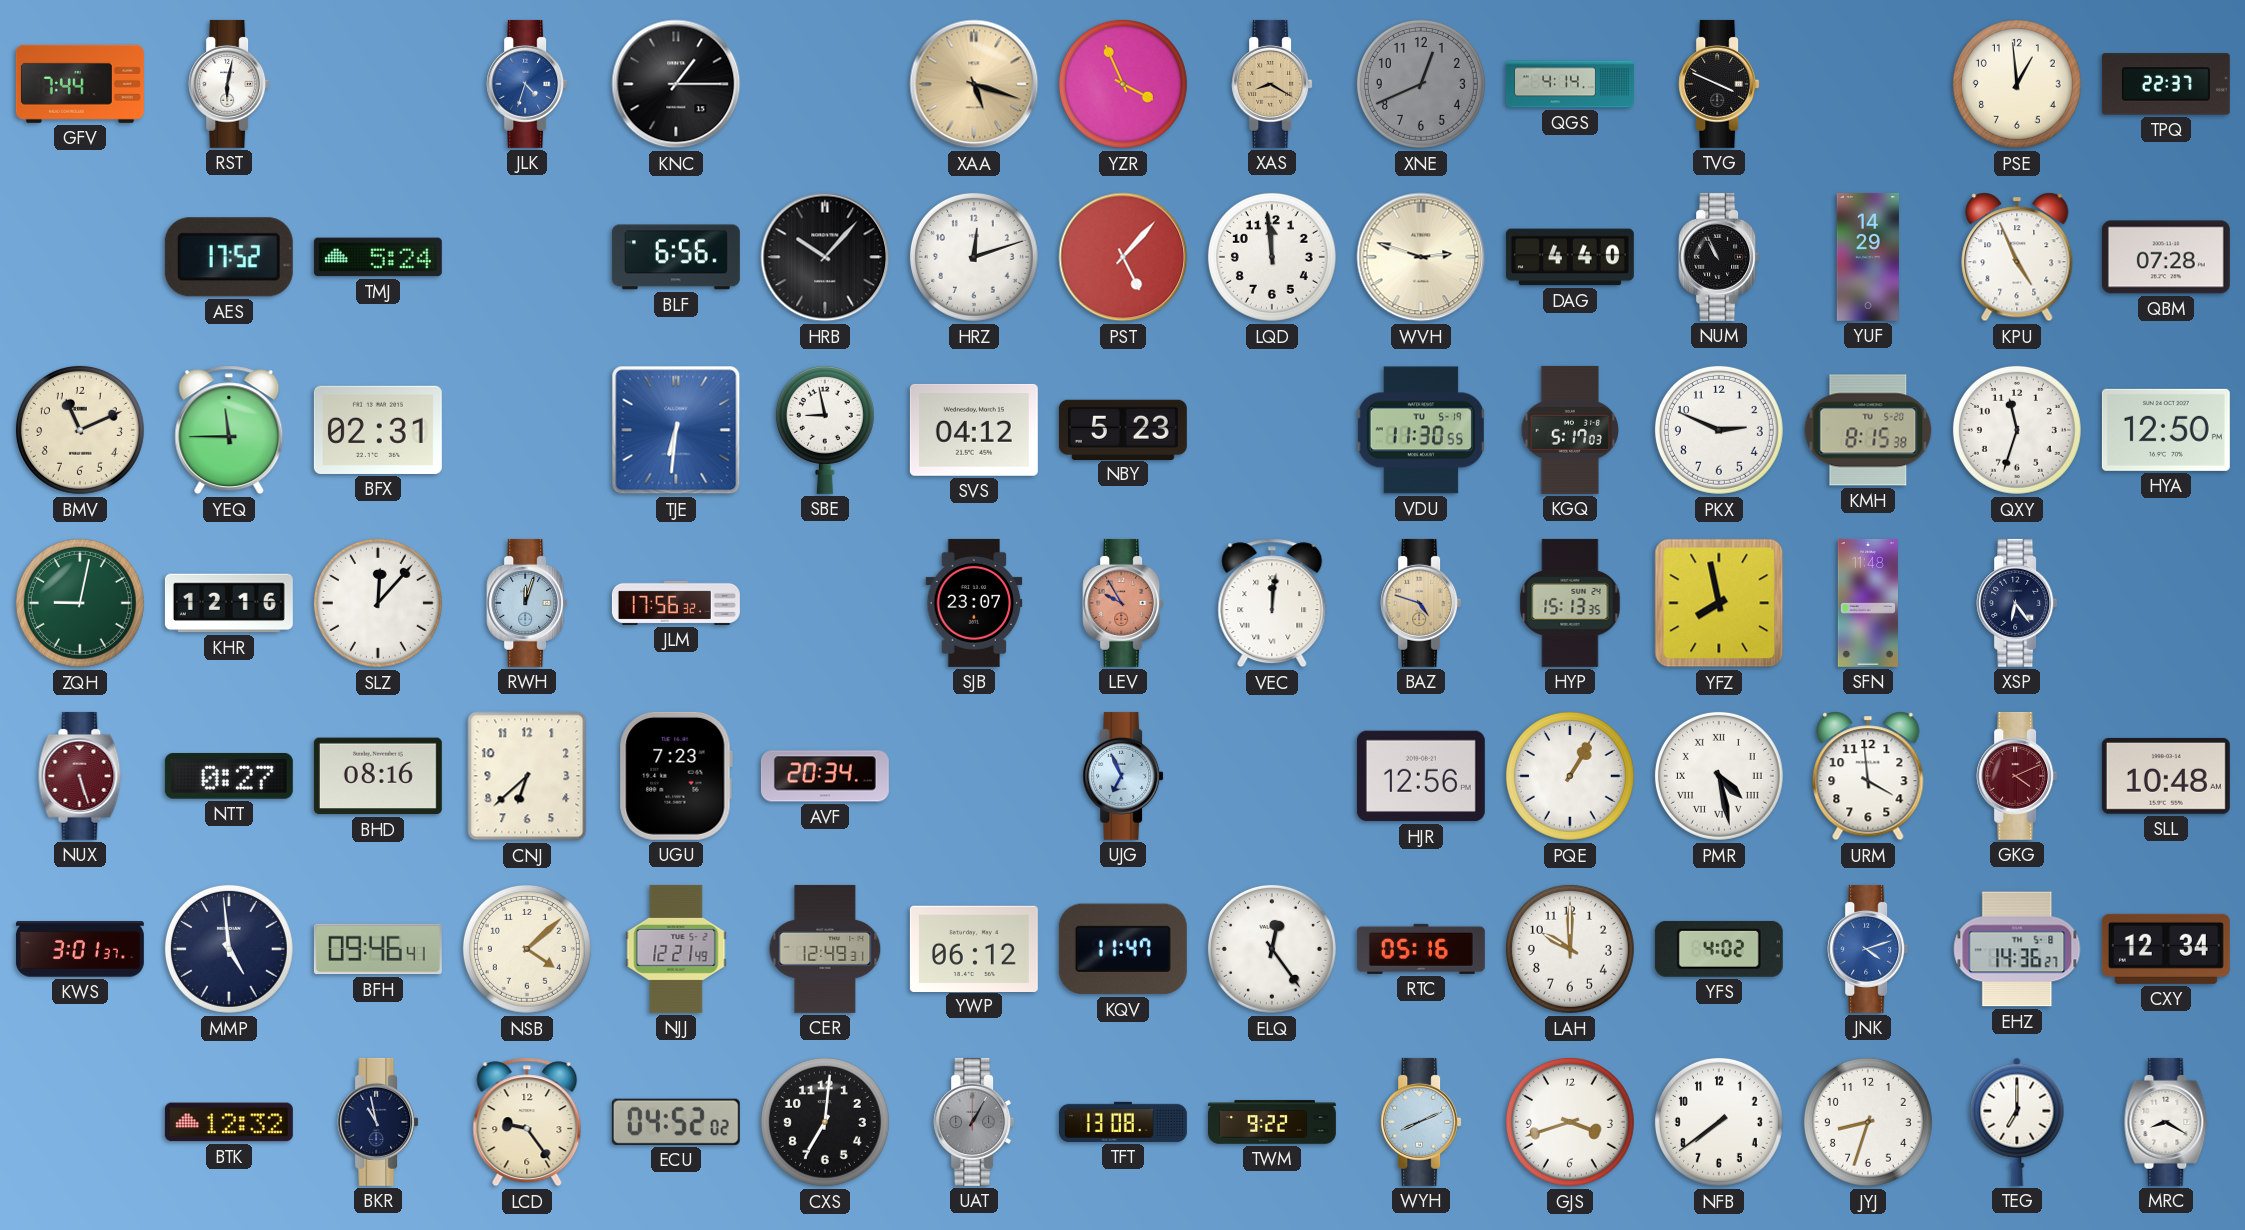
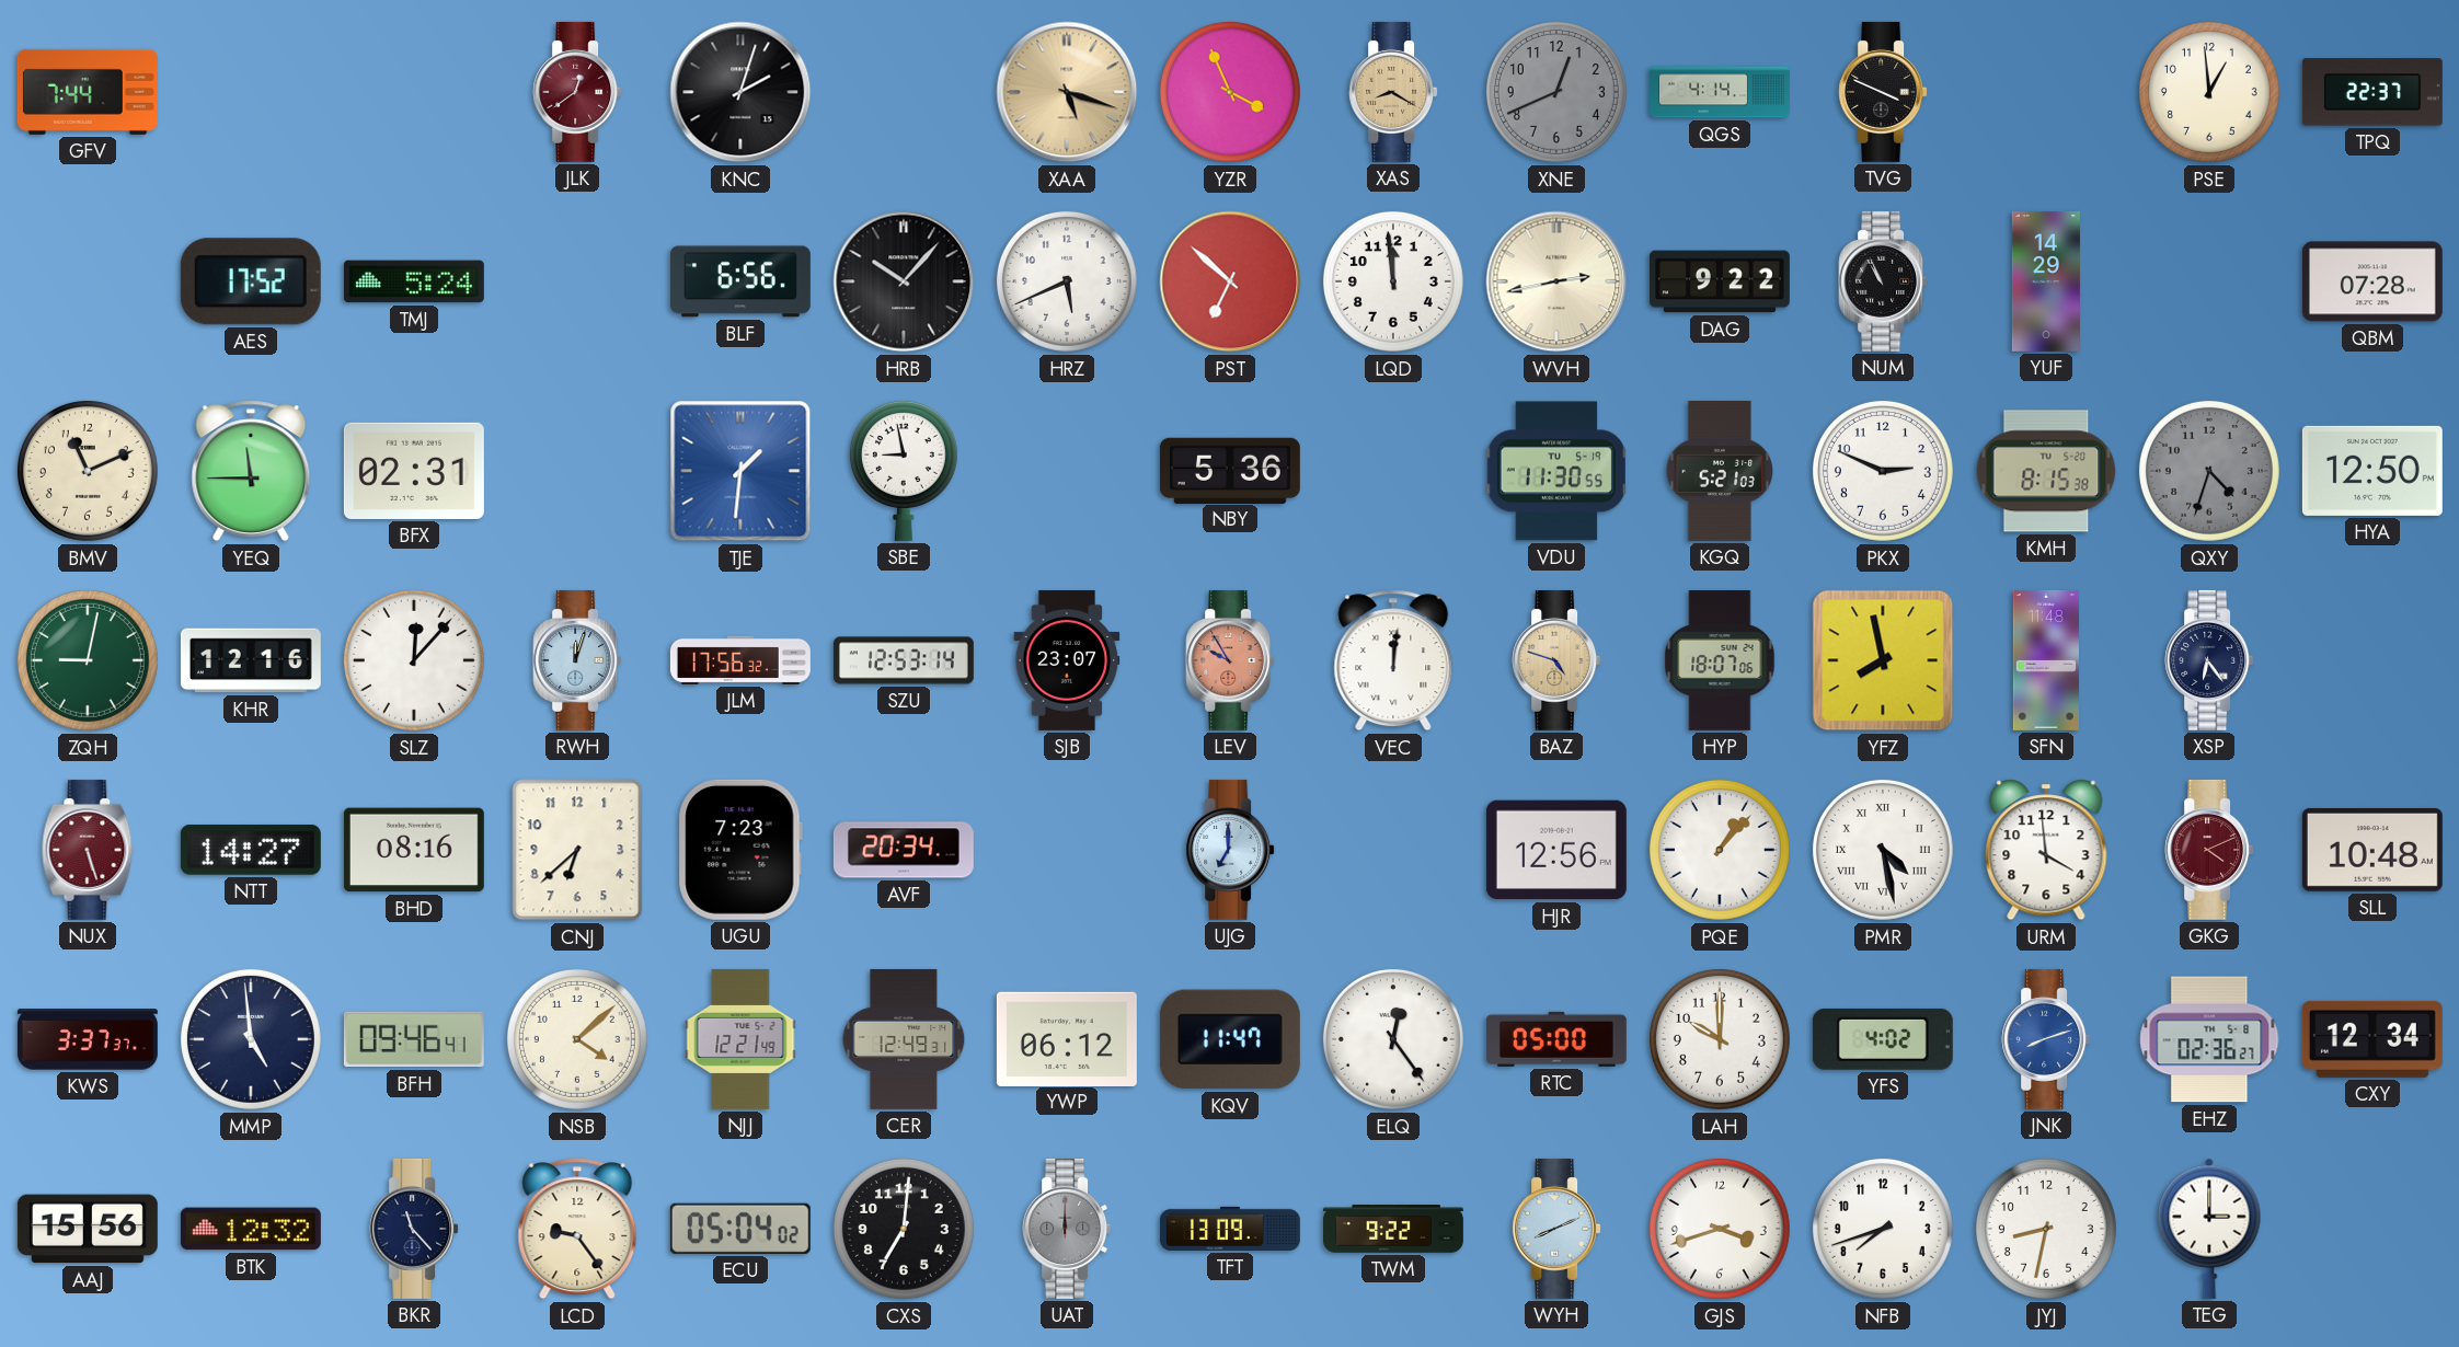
RST: 6:02 -> none
JLK: 4:33 -> 12:39
JLK dial: blue -> burgundy
KNC: 1:15 -> 2:03
HRZ: 12:12 -> 5:41
PST: 5:07 -> 6:52
WVH: 2:48 -> 2:43
DAG: 4:40 -> 9:22
KPU: 4:56 -> none
TJE: 6:31 -> 1:31
SVS: 04:12 -> none
NBY: 5:23 -> 5:36
KGQ: 5:17 -> 5:21
QXY: 11:33 -> 4:33
QXY dial: white -> grey
SZU: none -> 12:53
HYP: 15:13 -> 18:07
NTT: 0:27 -> 14:27
UJG: 6:56 -> 7:00
PQE: 1:05 -> 1:07
KWS: 3:01 -> 3:37
RTC: 05:16 -> 05:00
JNK: 4:12 -> 8:12
EHZ: 14:36 -> 02:36
AAJ: none -> 15:56
BKR: 10:58 -> 11:23
ECU: 04:52 -> 05:04
UAT: 1:05 -> 12:00
TFT: 13:08 -> 13:09
NFB: 7:39 -> 7:42
JYJ: 8:33 -> 8:32
TEG: 7:00 -> 3:00
MRC: 8:20 -> none
